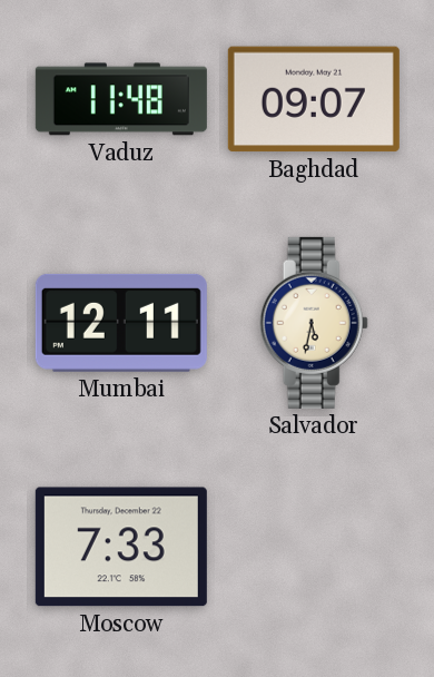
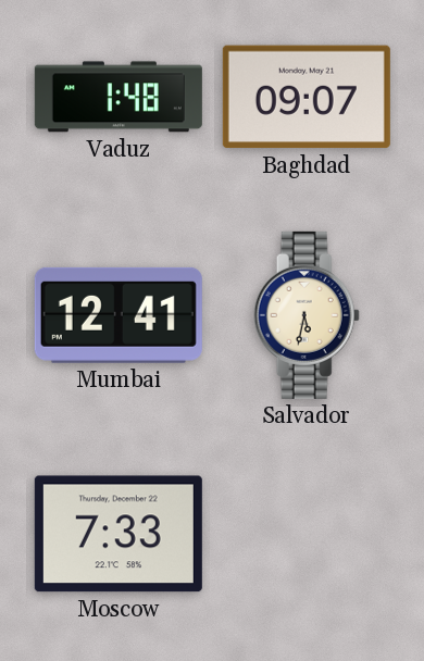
Vaduz: 11:48 -> 1:48
Mumbai: 12:11 -> 12:41
